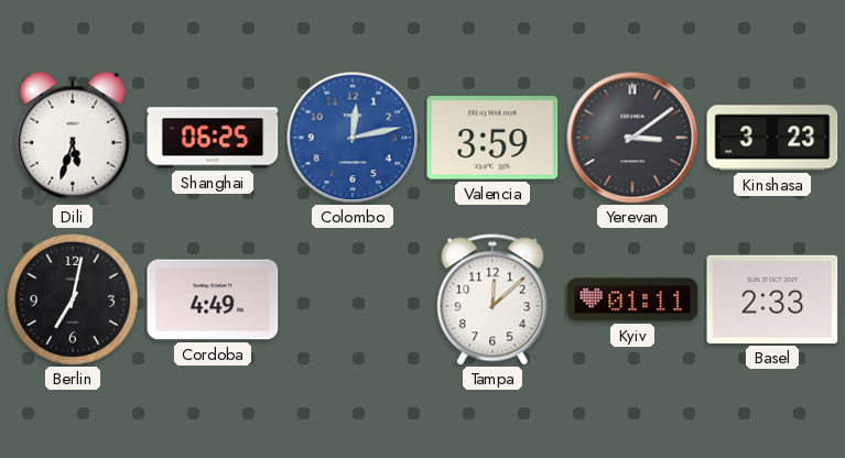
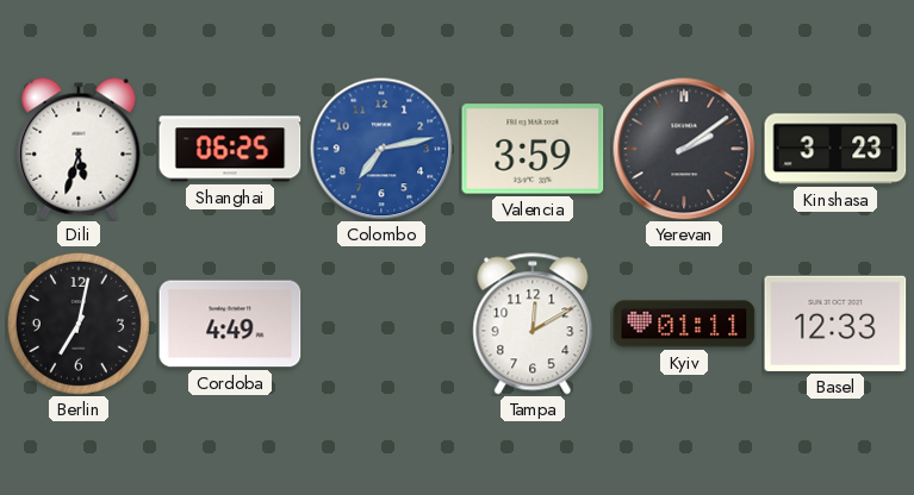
Colombo: 12:13 -> 7:13
Yerevan: 3:09 -> 2:09
Tampa: 12:08 -> 12:10
Basel: 2:33 -> 12:33
